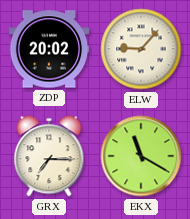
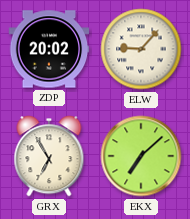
GRX: 7:15 -> 6:55
EKX: 11:20 -> 7:08
